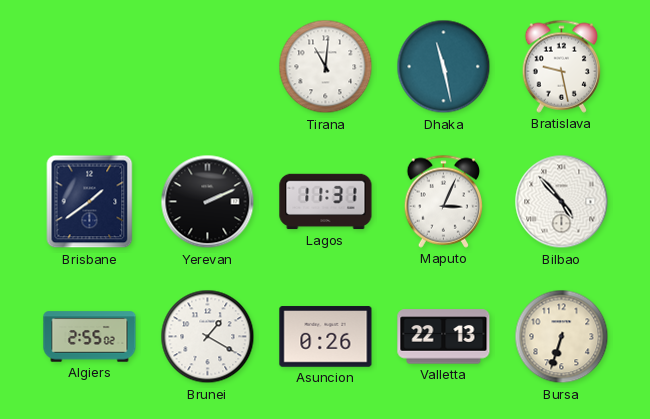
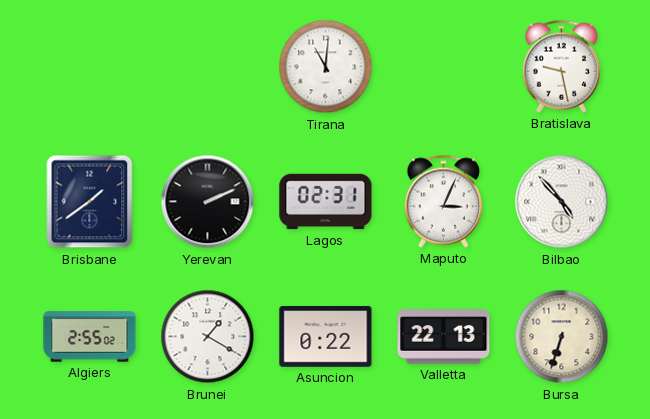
Dhaka: 11:28 -> none
Lagos: 11:31 -> 02:31
Asuncion: 0:26 -> 0:22
